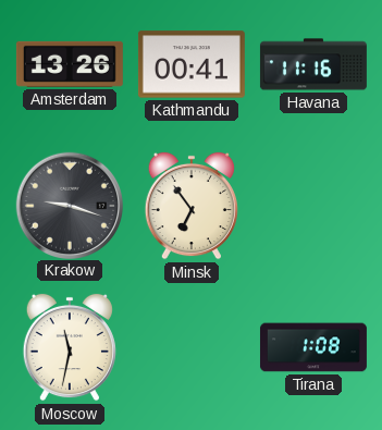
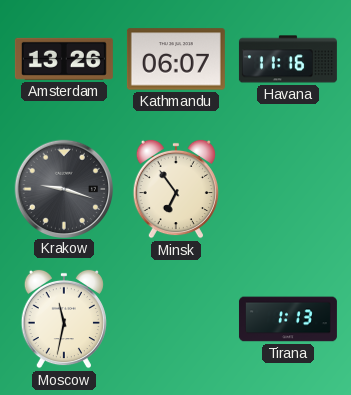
Kathmandu: 00:41 -> 06:07
Tirana: 1:08 -> 1:13
